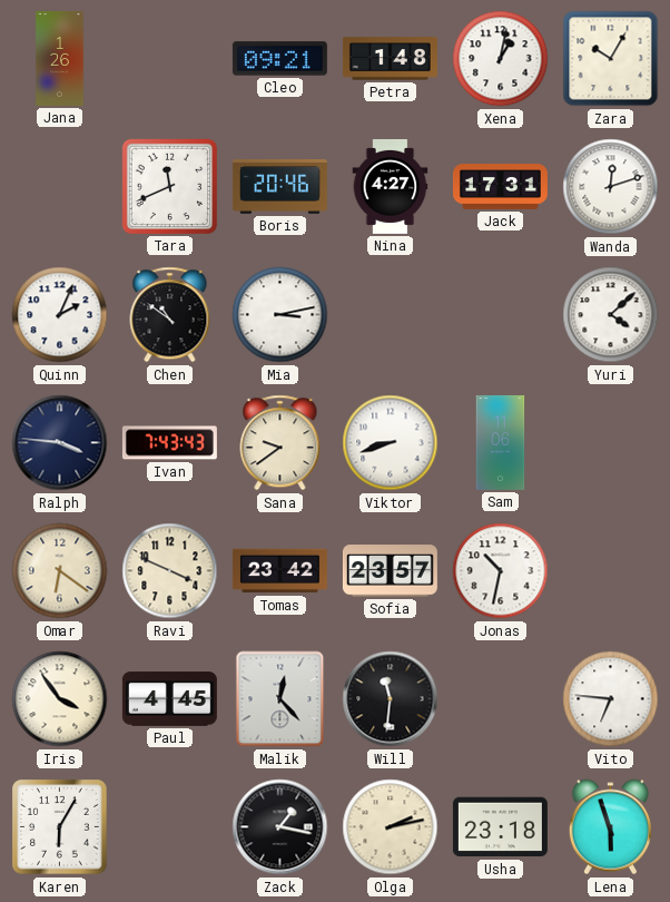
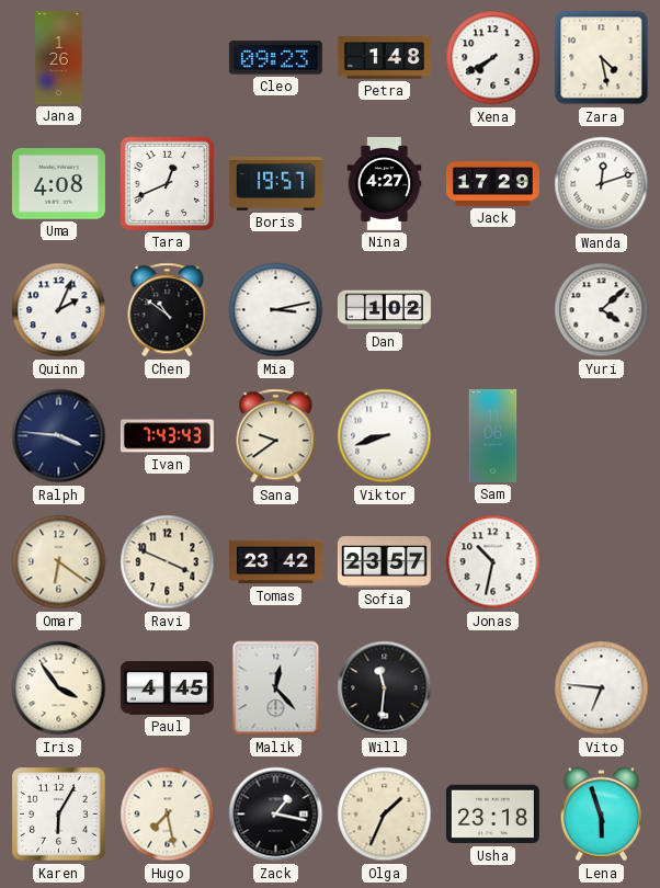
Cleo: 09:21 -> 09:23
Xena: 1:02 -> 7:40
Zara: 10:05 -> 4:28
Uma: none -> 4:08
Tara: 11:41 -> 12:41
Boris: 20:46 -> 19:57
Jack: 17:31 -> 17:29
Dan: none -> 1:02
Hugo: none -> 7:28
Olga: 2:13 -> 1:34
